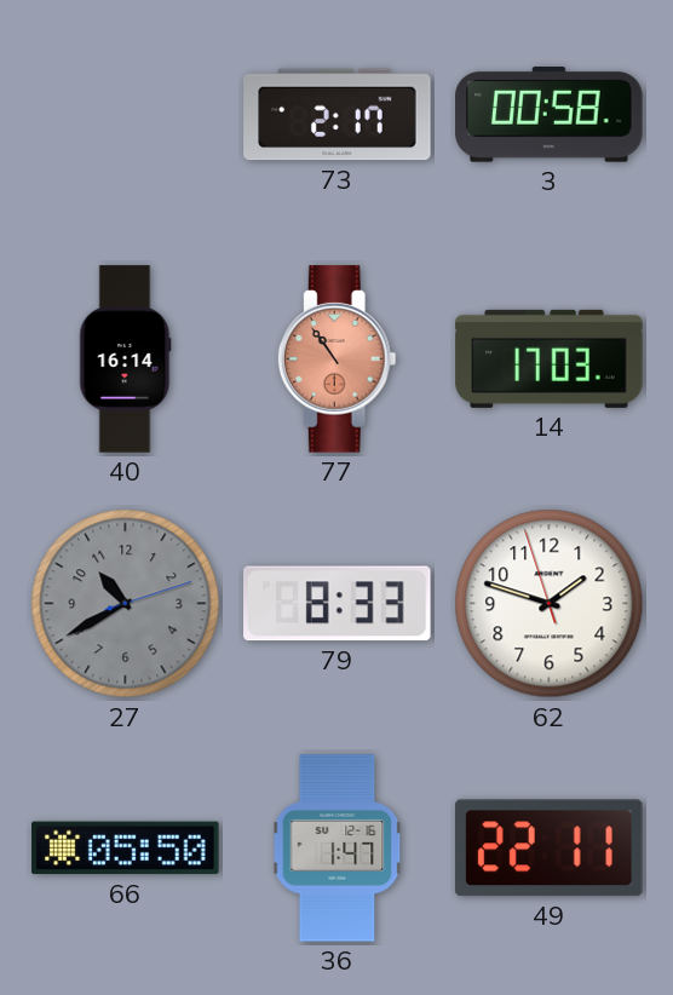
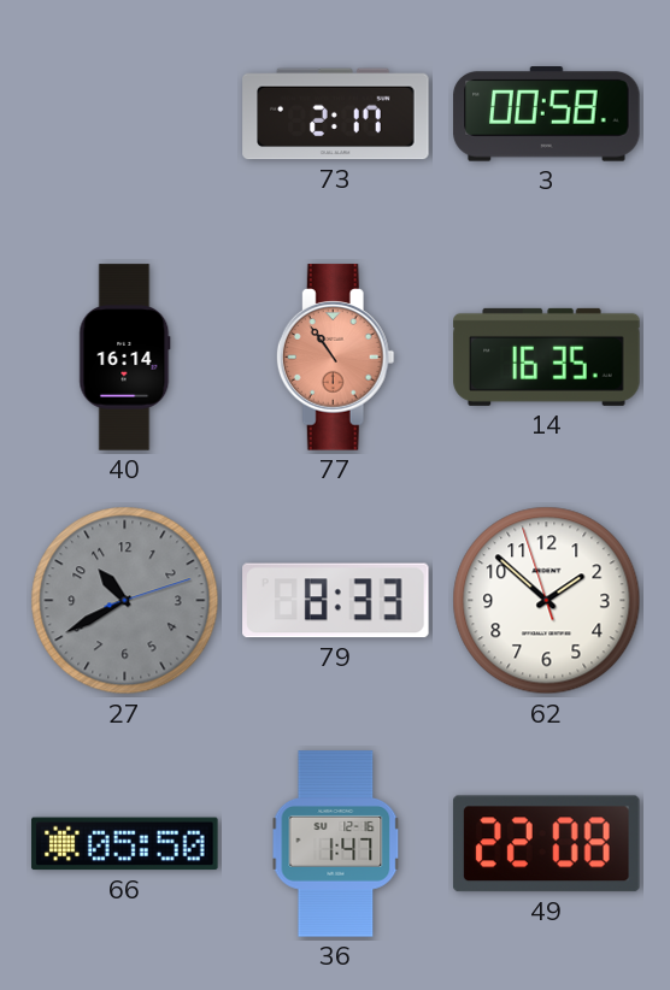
14: 17:03 -> 16:35
62: 1:47 -> 1:51
49: 22:11 -> 22:08
